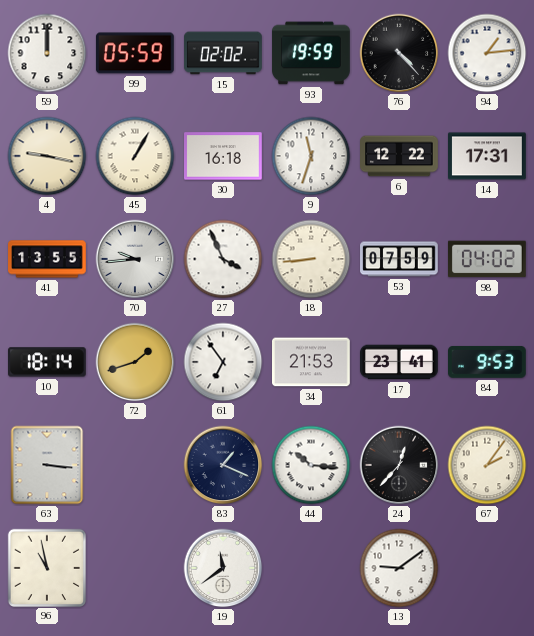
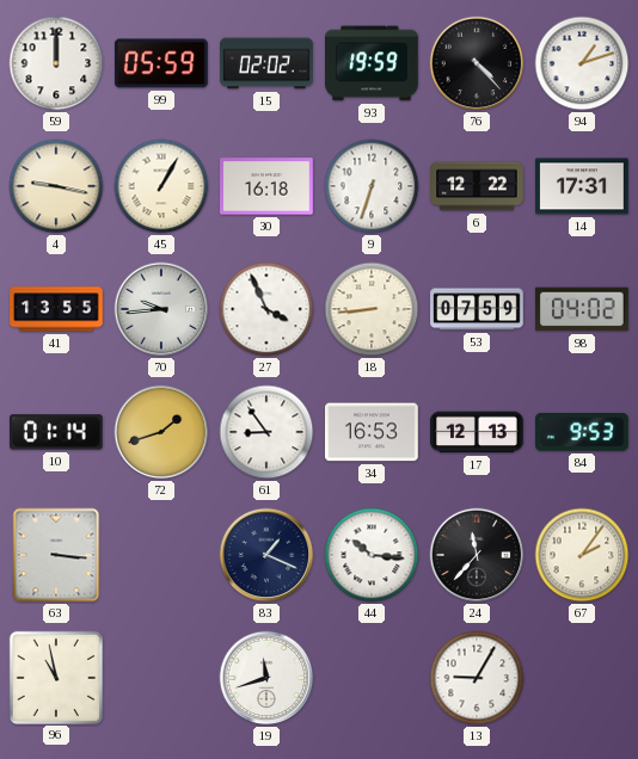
94: 1:14 -> 1:12
9: 11:33 -> 6:33
10: 18:14 -> 01:14
61: 6:54 -> 8:54
34: 21:53 -> 16:53
17: 23:41 -> 12:13
24: 12:37 -> 11:37
19: 11:39 -> 11:42
13: 9:09 -> 9:05
